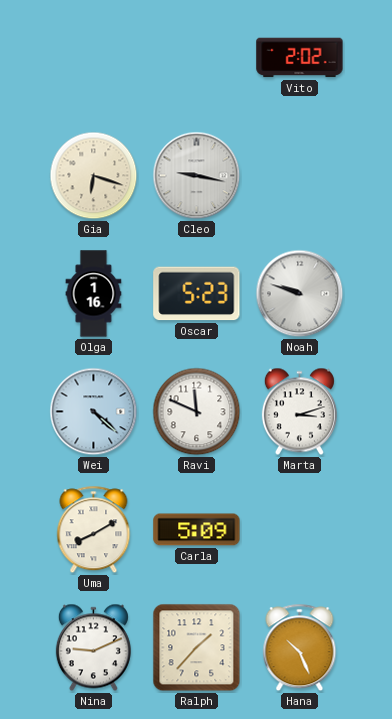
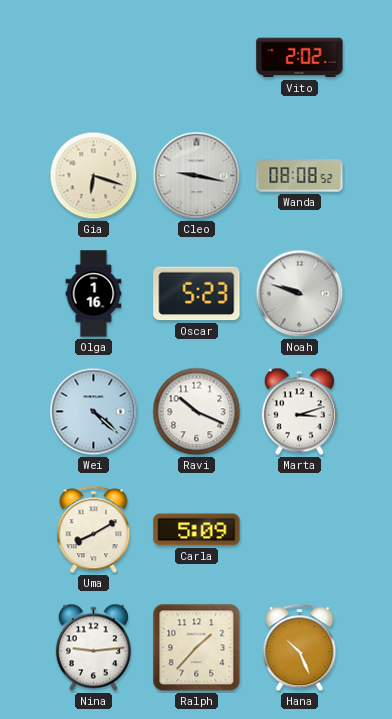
Wanda: none -> 08:08
Ravi: 11:49 -> 10:19
Nina: 9:11 -> 9:14
